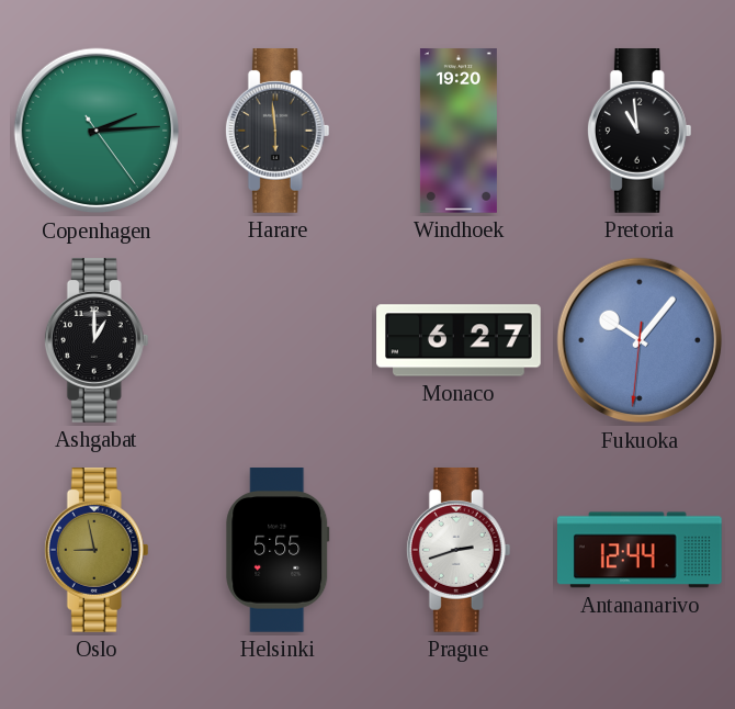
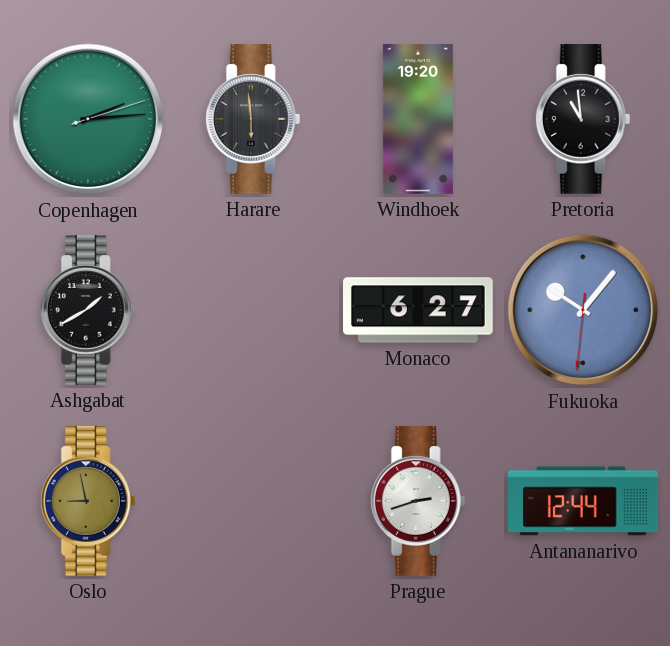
Copenhagen: 2:14:24 -> 2:14:12
Ashgabat: 1:00 -> 1:40
Helsinki: 5:55 -> none
